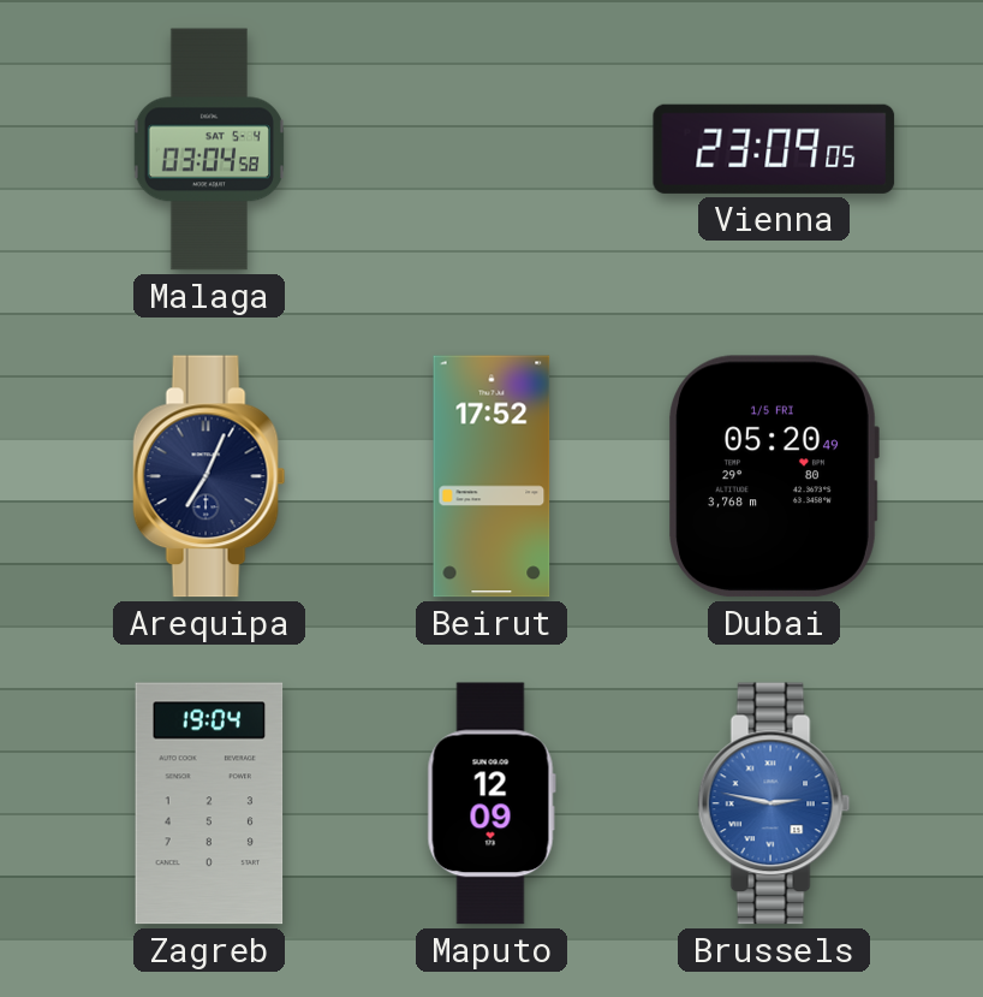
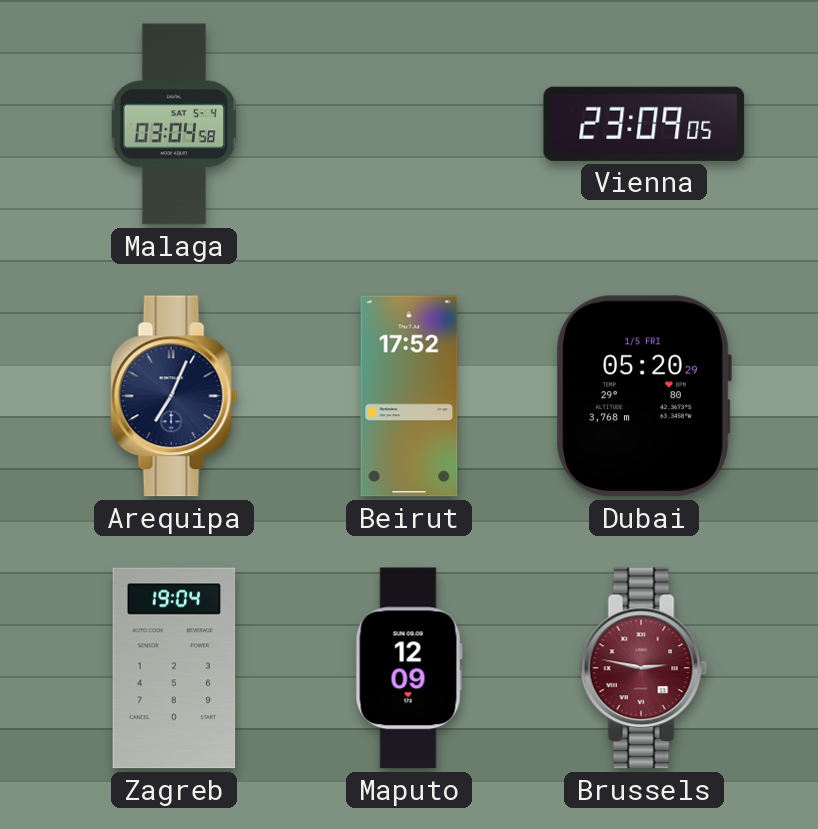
Dubai: 05:20:49 -> 05:20:29
Brussels dial: blue -> burgundy
